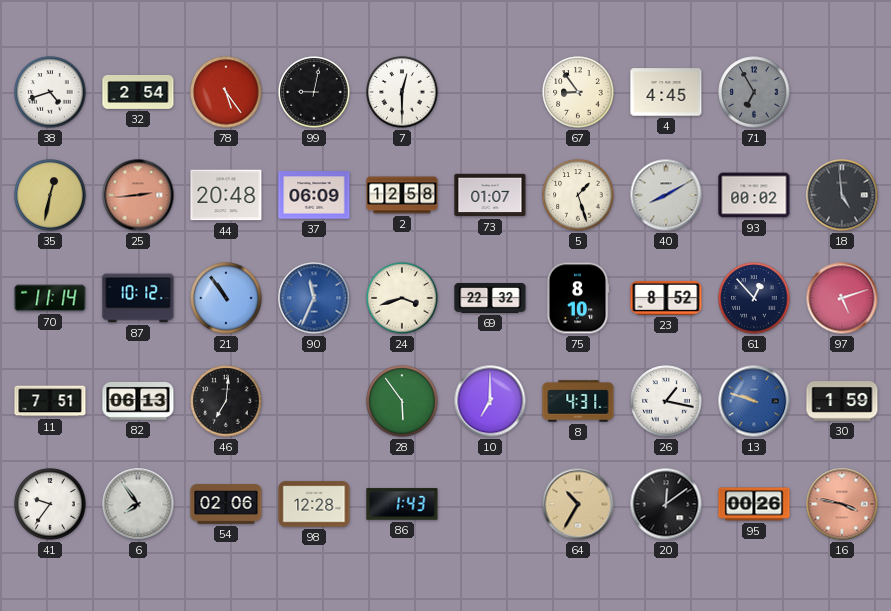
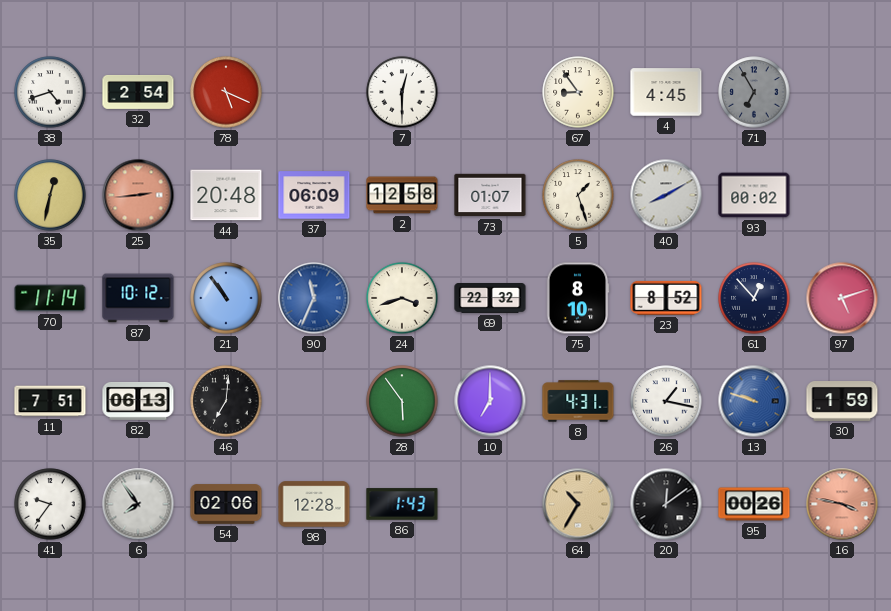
78: 5:24 -> 5:19
99: 9:02 -> none
18: 4:59 -> none
